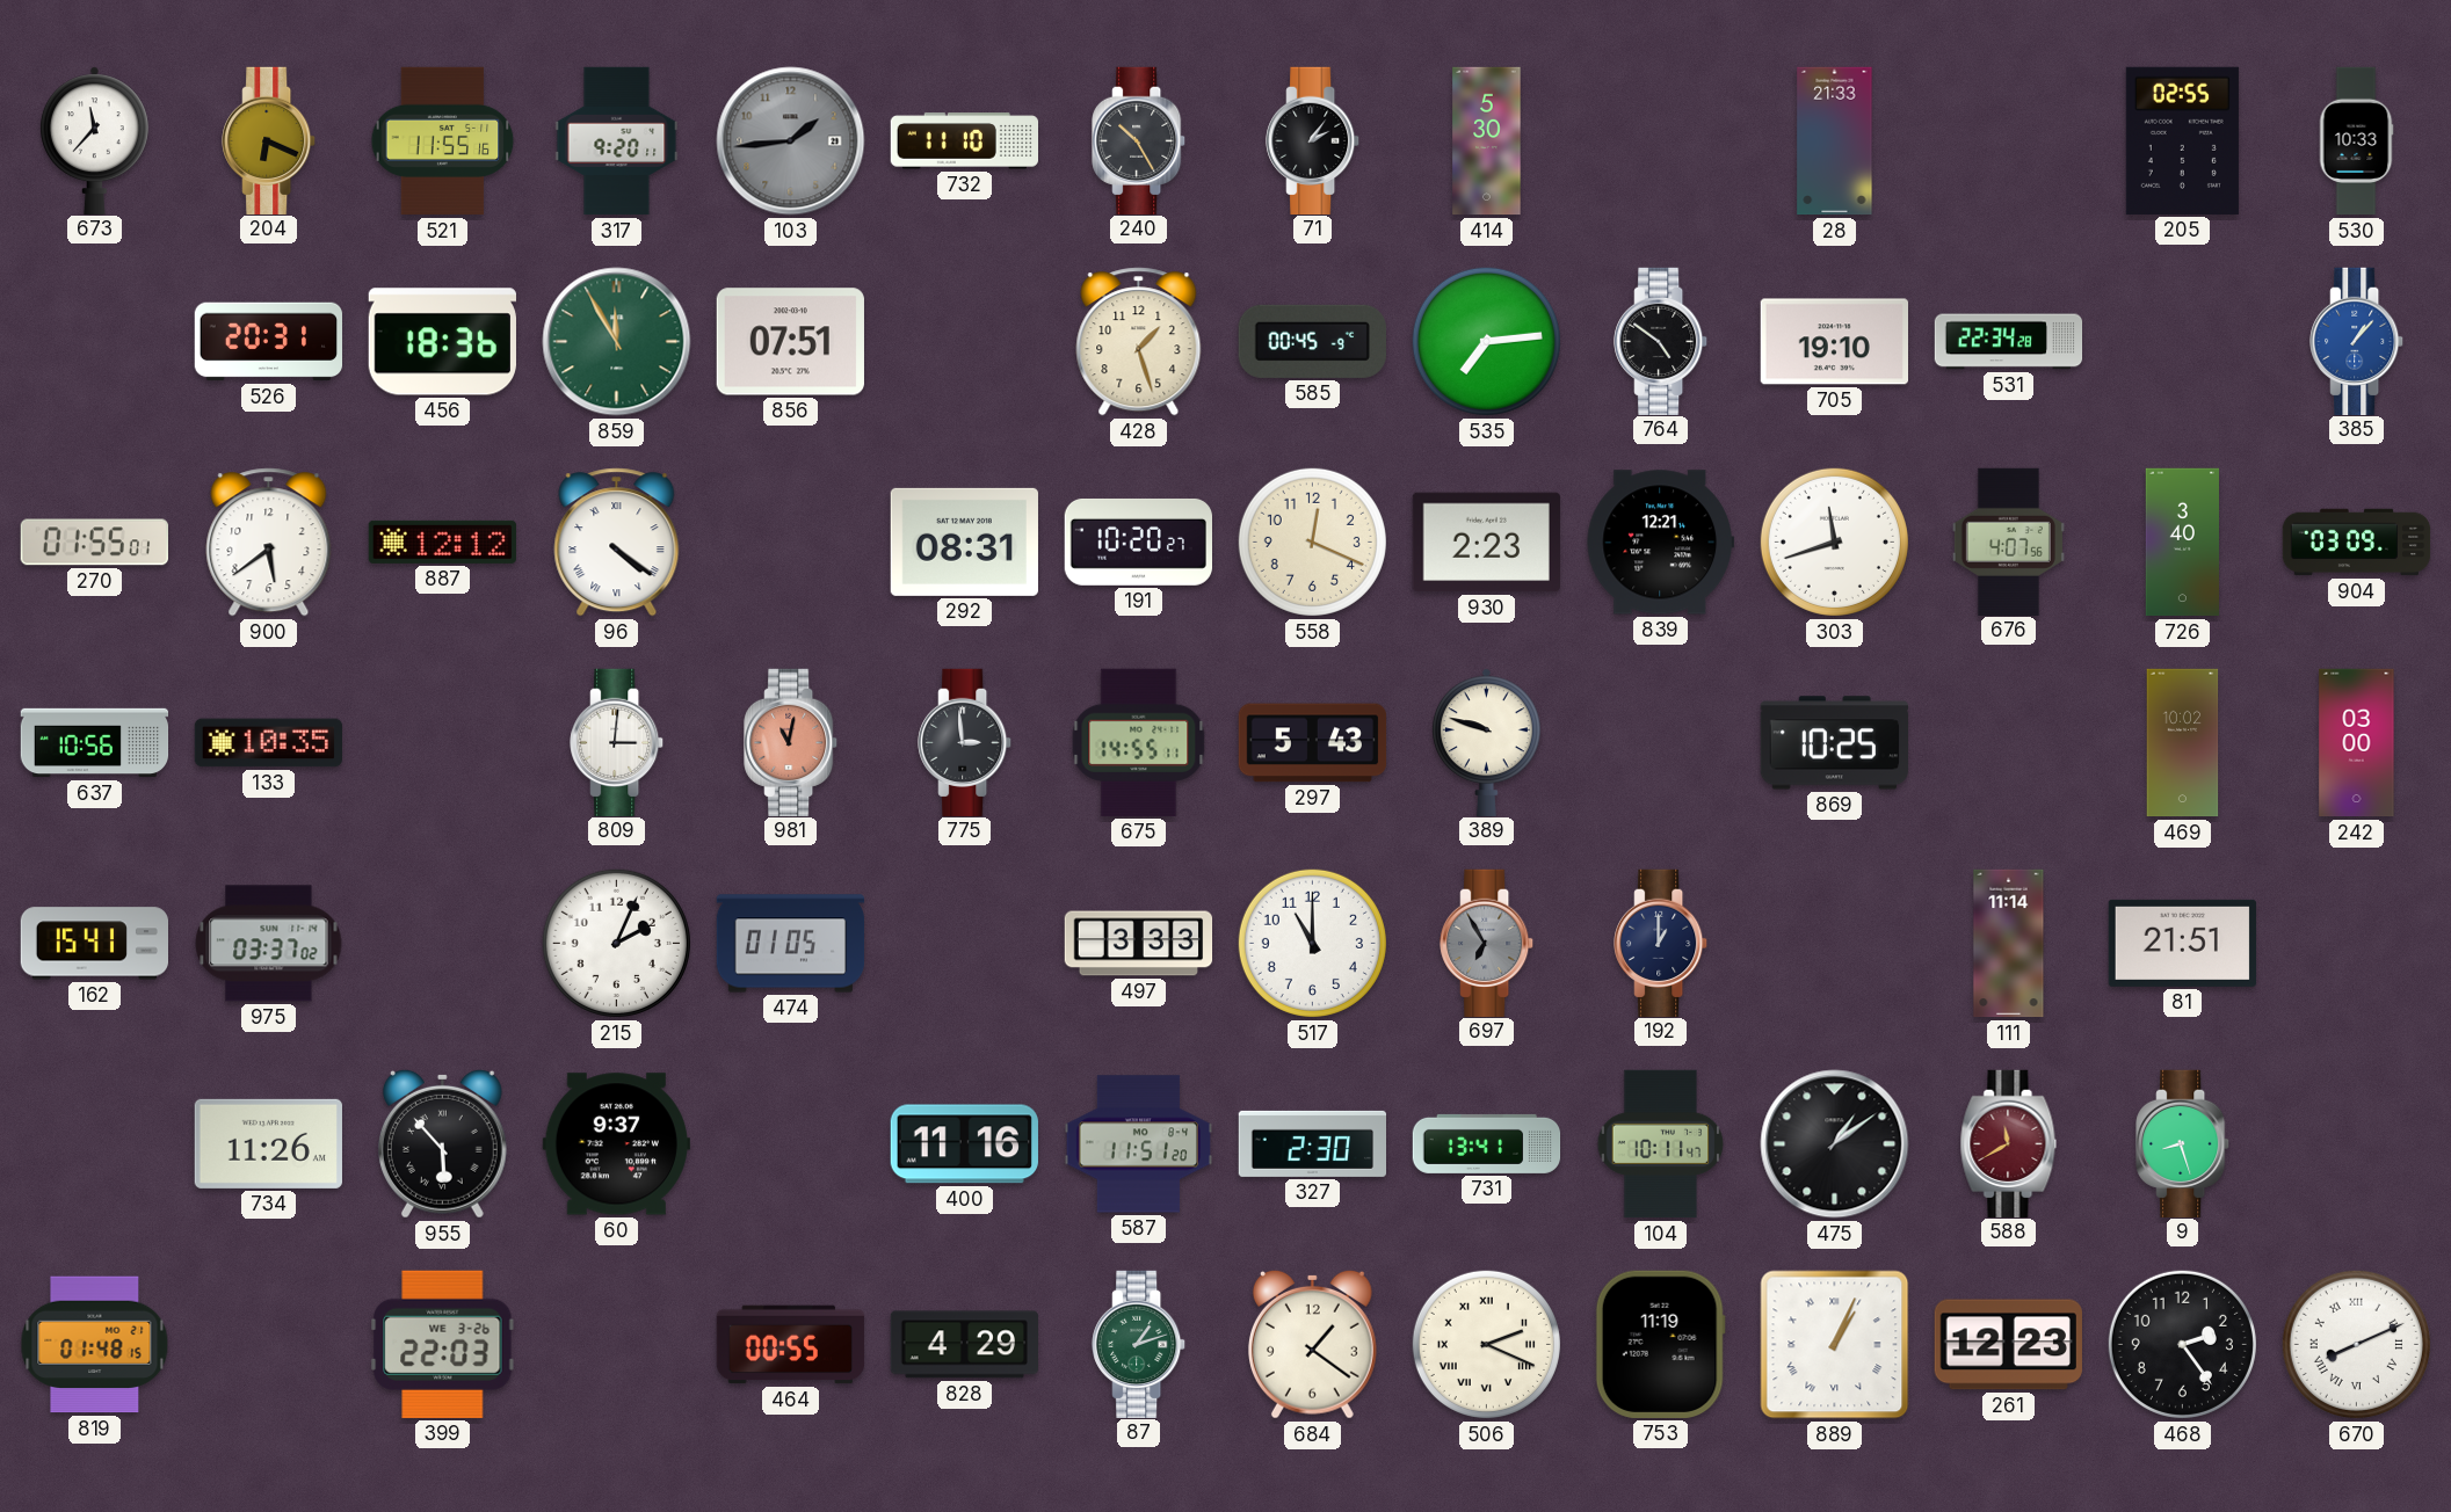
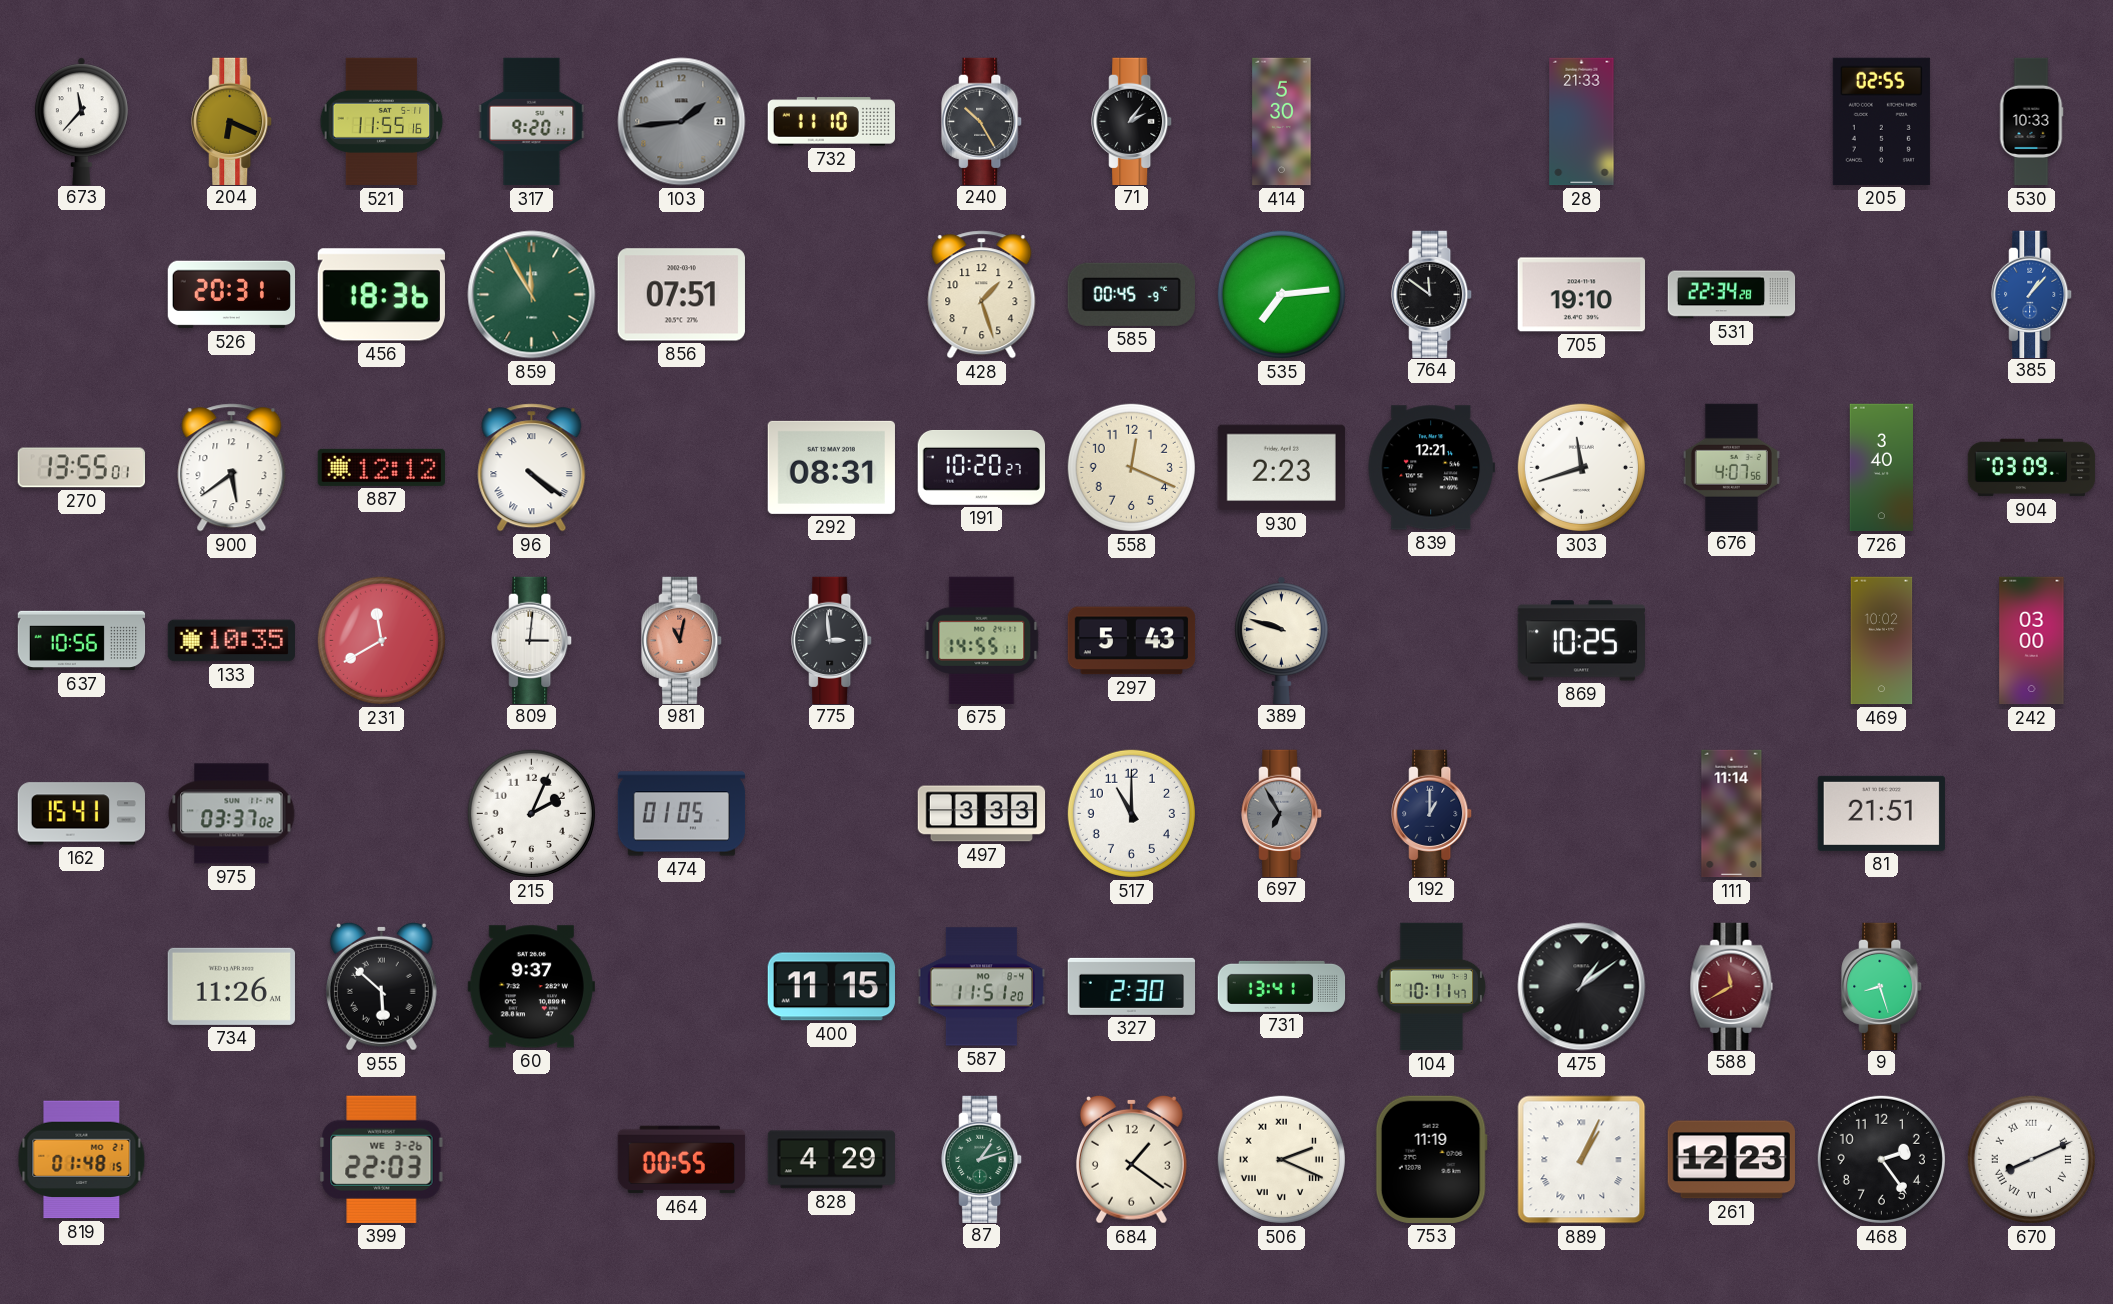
764: 4:51 -> 11:51
270: 01:55 -> 13:55
231: none -> 11:40
955: 5:53 -> 5:52
400: 11:16 -> 11:15
